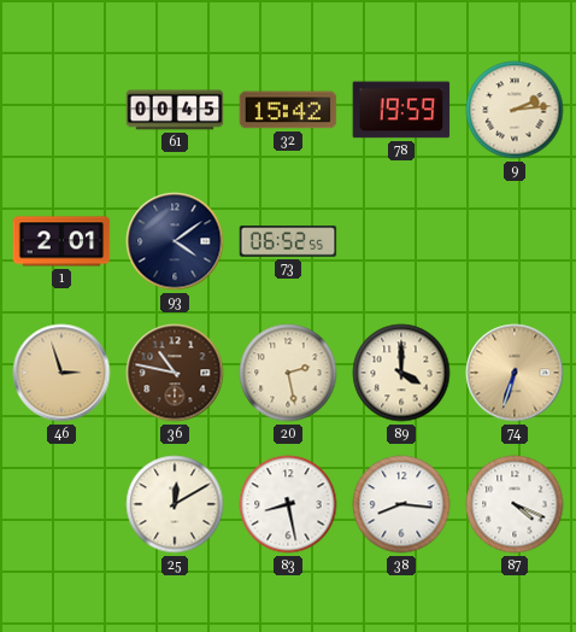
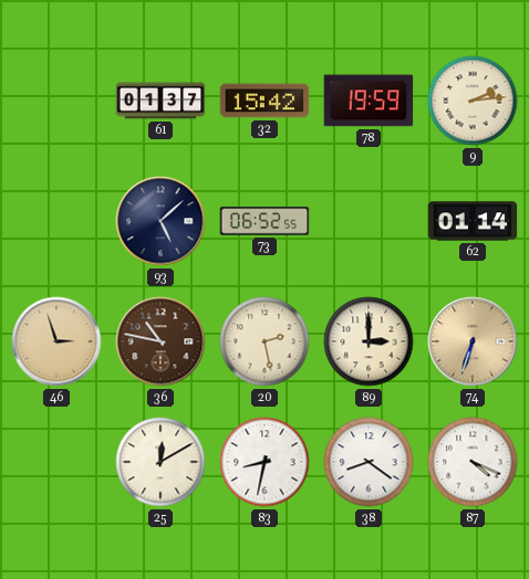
61: 00:45 -> 01:37
1: 2:01 -> none
93: 4:09 -> 5:08
62: none -> 01:14
89: 4:00 -> 3:00
83: 8:28 -> 8:32
38: 8:16 -> 8:21
